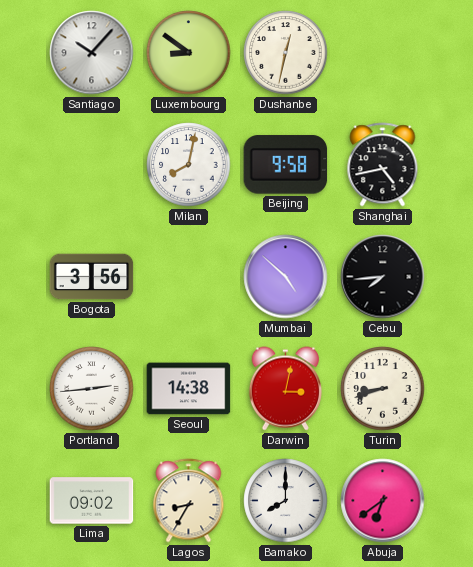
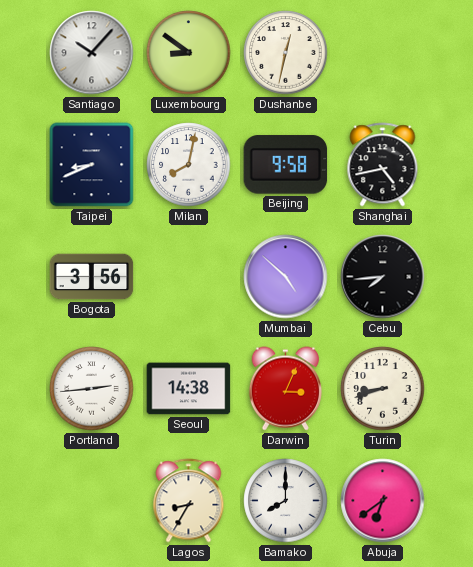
Taipei: none -> 8:41
Darwin: 3:02 -> 3:04
Lima: 09:02 -> none
